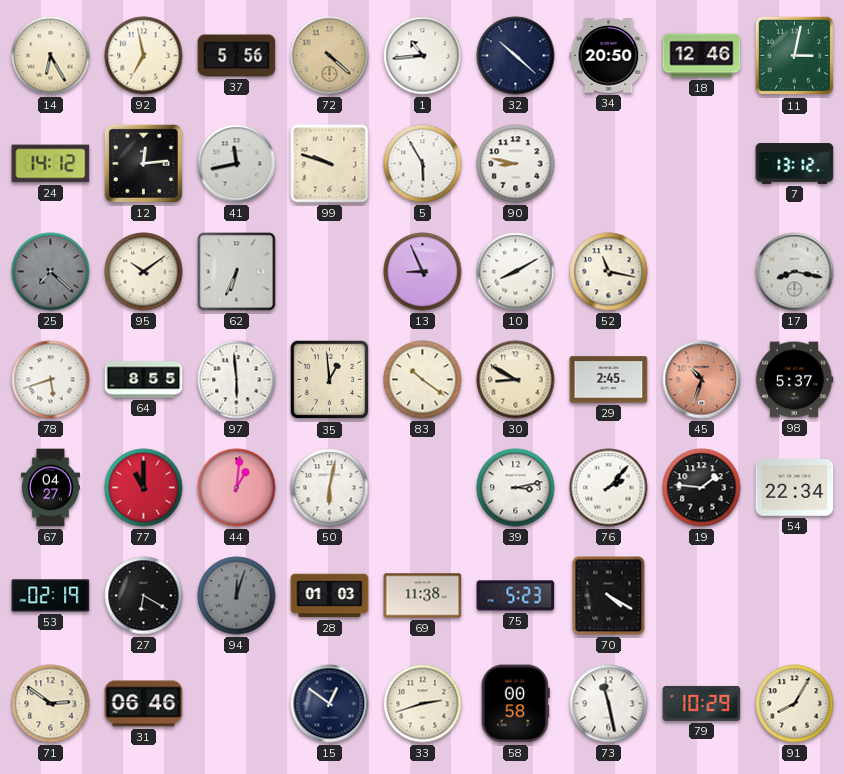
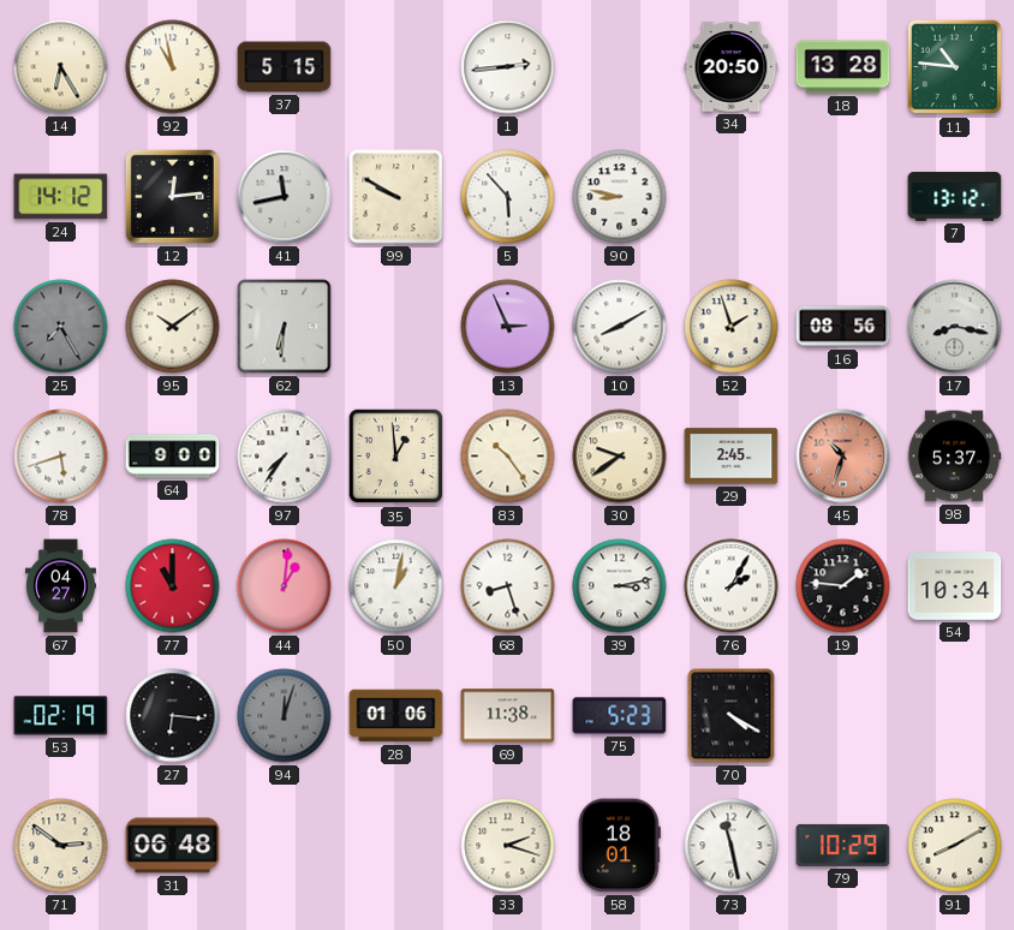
92: 6:58 -> 10:58
37: 5:56 -> 5:15
72: 4:22 -> none
1: 10:44 -> 2:44
32: 10:22 -> none
18: 12:46 -> 13:28
11: 3:02 -> 10:46
99: 9:48 -> 9:50
5: 5:55 -> 5:53
25: 7:22 -> 7:25
62: 6:34 -> 6:31
13: 8:56 -> 2:56
52: 11:17 -> 1:57
16: none -> 08:56
64: 8:55 -> 9:00
97: 5:59 -> 7:36
83: 10:21 -> 10:24
30: 8:50 -> 9:39
50: 6:02 -> 1:02
68: none -> 8:27
76: 2:07 -> 2:05
54: 22:34 -> 10:34
27: 6:20 -> 6:16
28: 01:03 -> 01:06
31: 06:46 -> 06:48
15: 12:51 -> none
33: 2:42 -> 2:18
58: 00:58 -> 18:01
91: 8:05 -> 8:10
